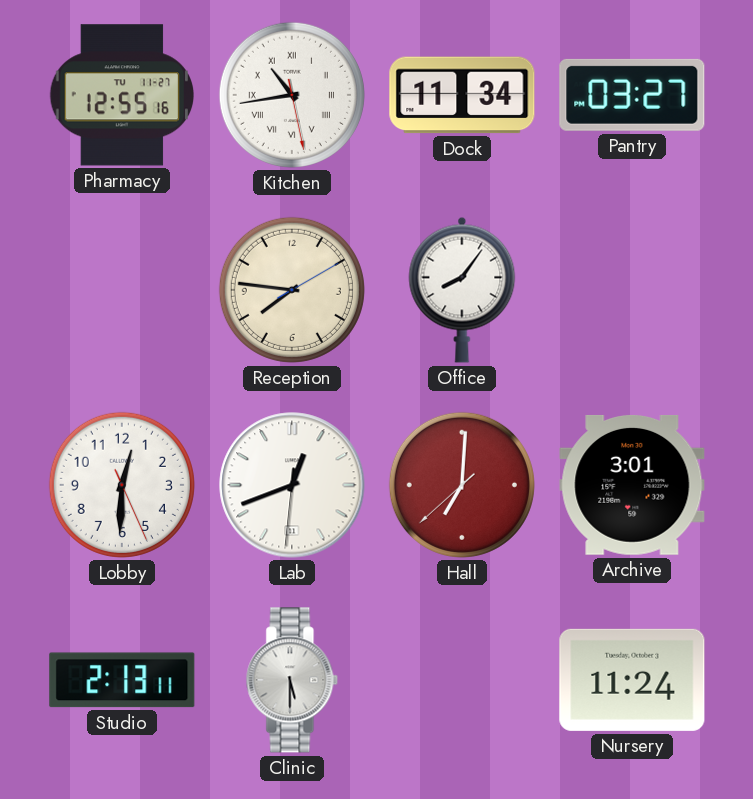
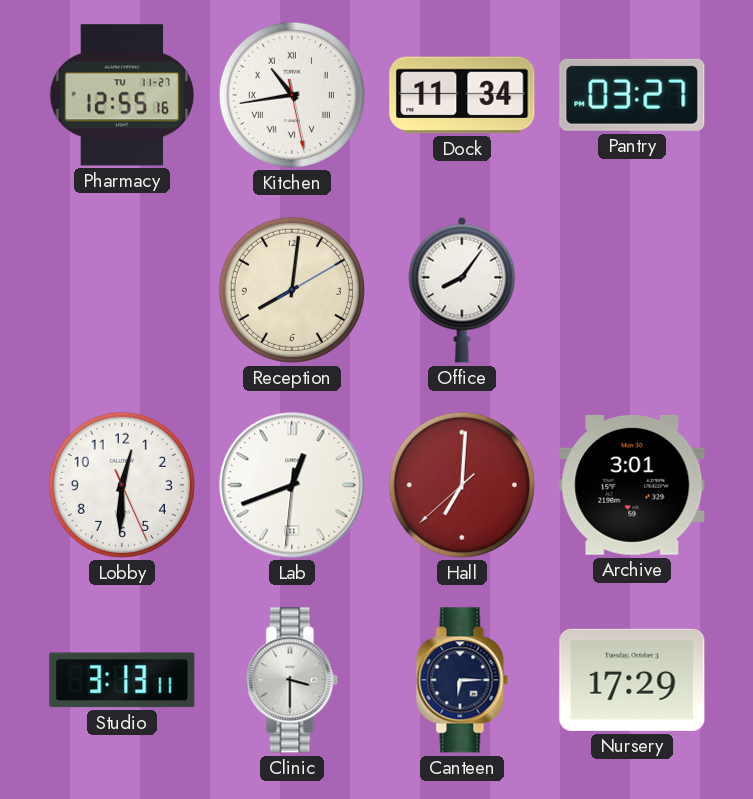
Reception: 7:46 -> 8:01
Studio: 2:13 -> 3:13
Clinic: 5:30 -> 3:30
Canteen: none -> 6:15
Nursery: 11:24 -> 17:29
